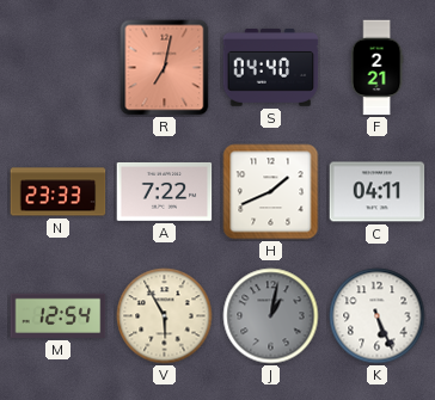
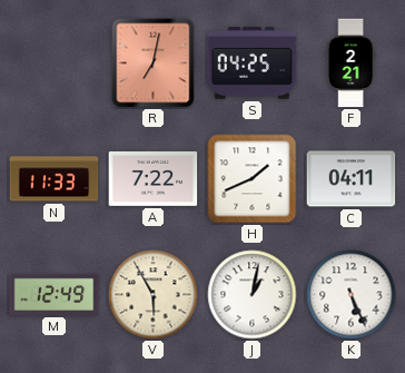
S: 04:40 -> 04:25
N: 23:33 -> 11:33
M: 12:54 -> 12:49
J dial: grey -> white
